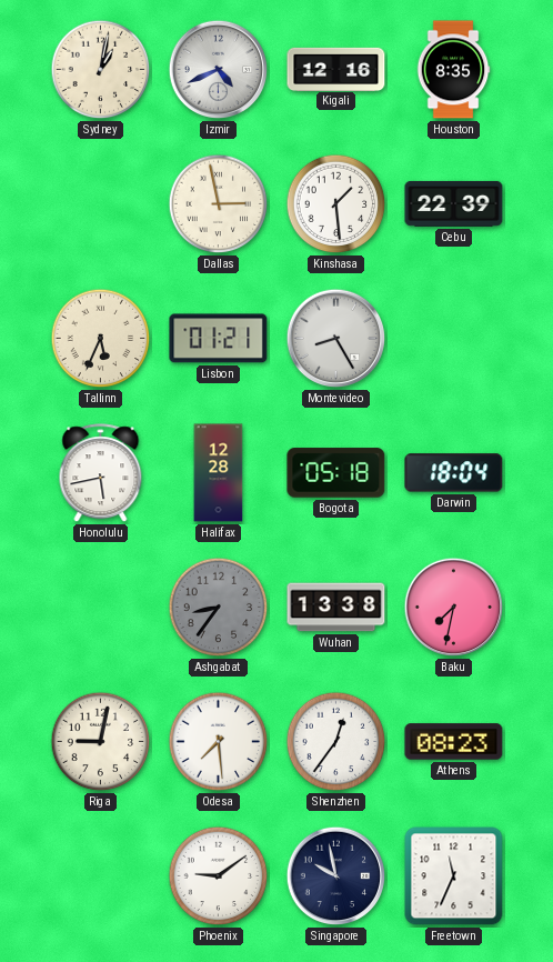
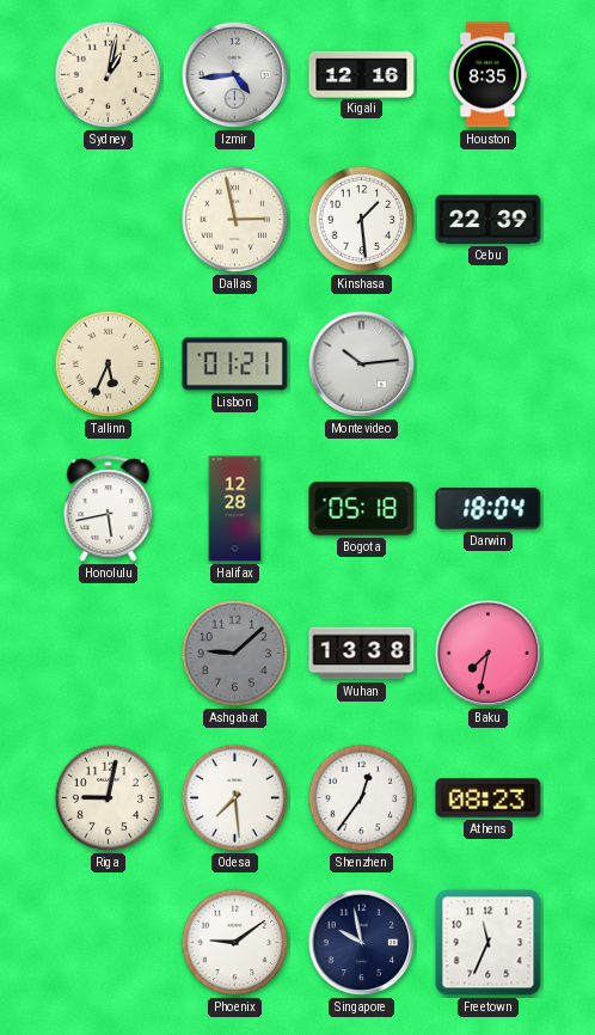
Izmir: 4:41 -> 4:44
Montevideo: 8:25 -> 10:14
Ashgabat: 8:36 -> 9:08
